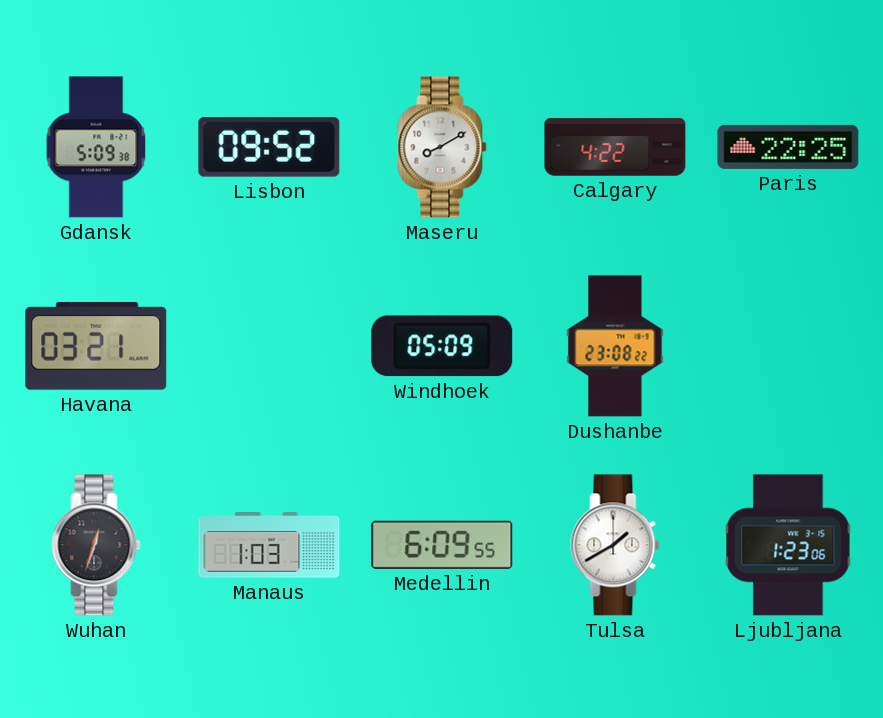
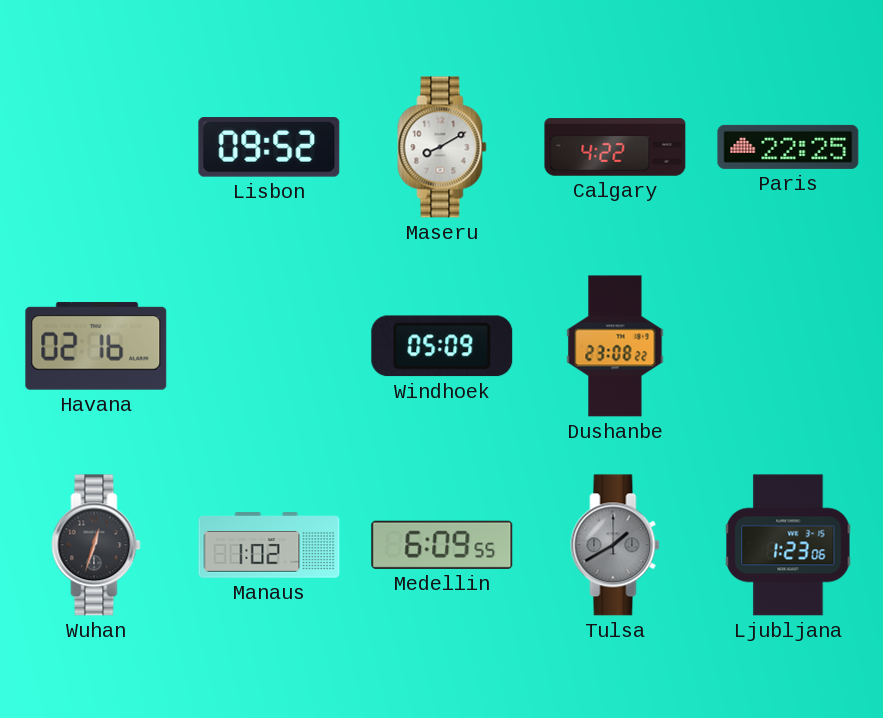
Gdansk: 5:09 -> none
Havana: 03:21 -> 02:16
Manaus: 1:03 -> 1:02
Tulsa dial: white -> grey
